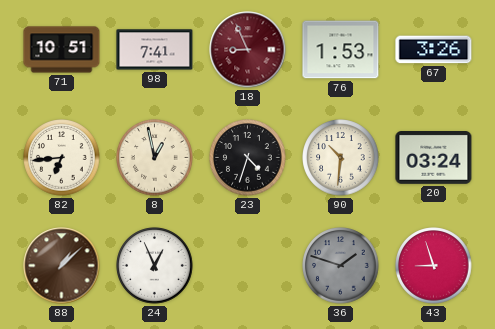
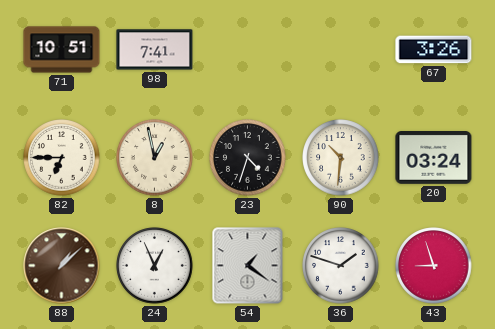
18: 8:56 -> none
76: 1:53 -> none
82: 6:44 -> 6:45
54: none -> 1:21
36 dial: grey -> white
